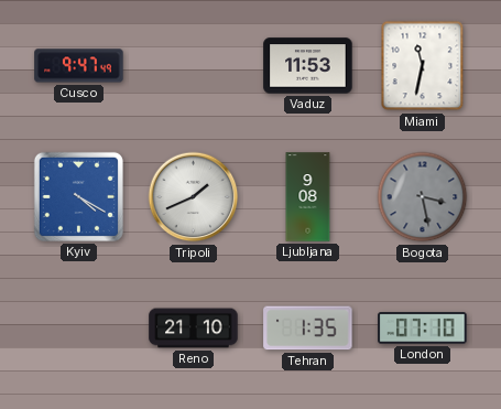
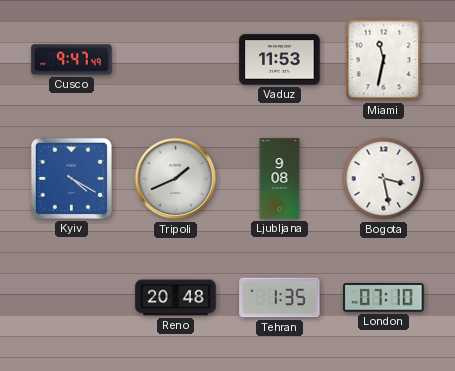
Bogota dial: grey -> white
Reno: 21:10 -> 20:48
